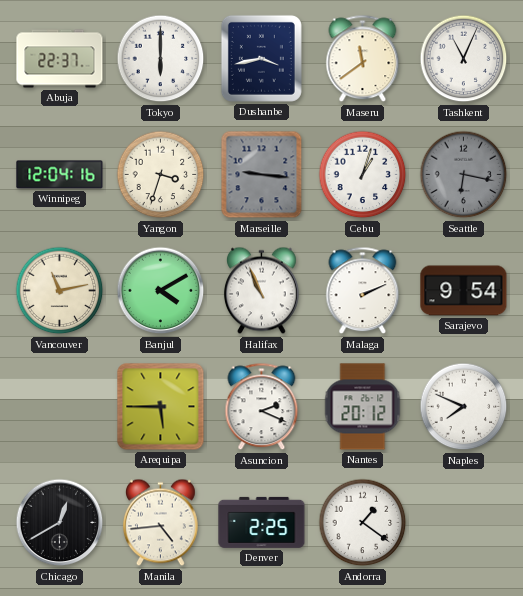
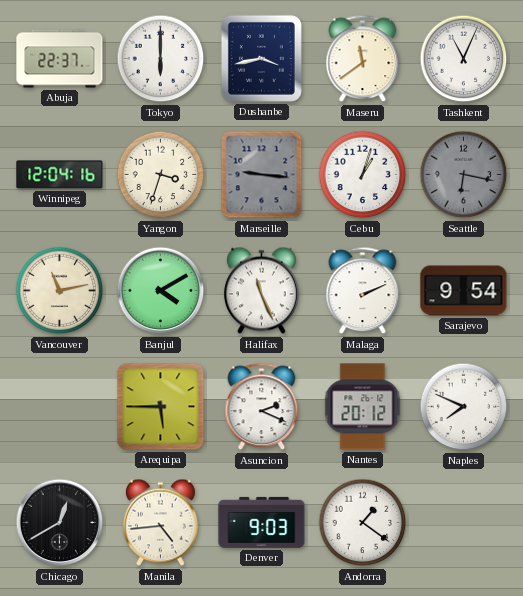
Halifax: 10:56 -> 11:26
Denver: 2:25 -> 9:03
